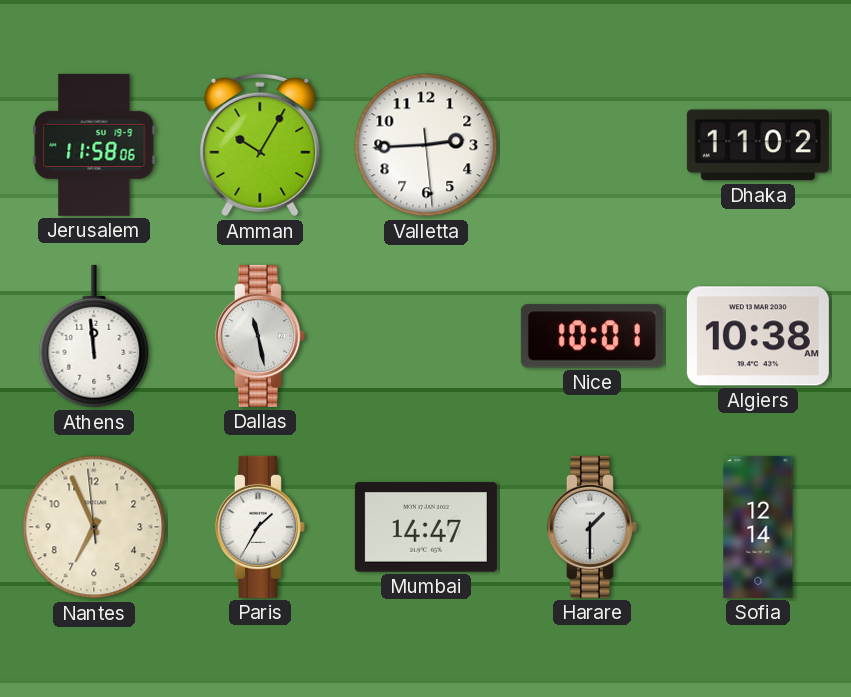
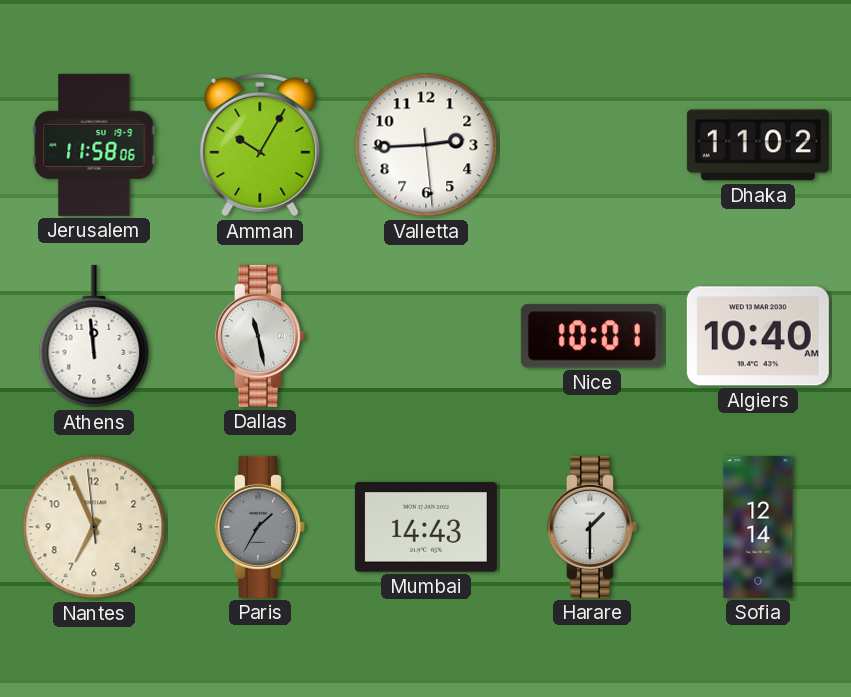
Algiers: 10:38 -> 10:40
Paris dial: white -> grey
Mumbai: 14:47 -> 14:43
